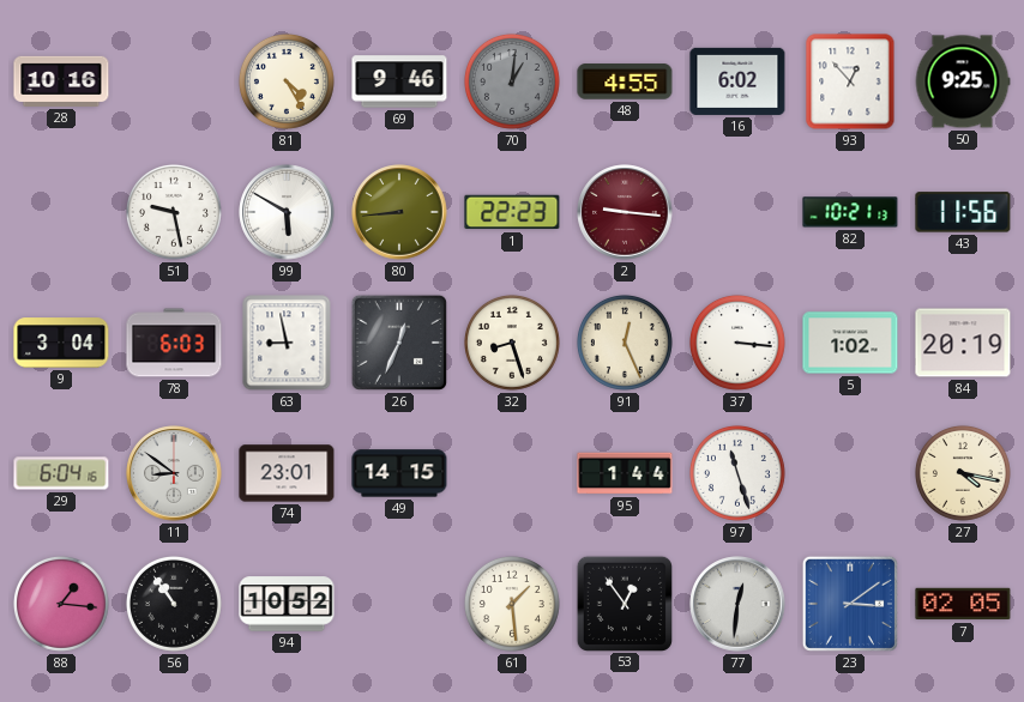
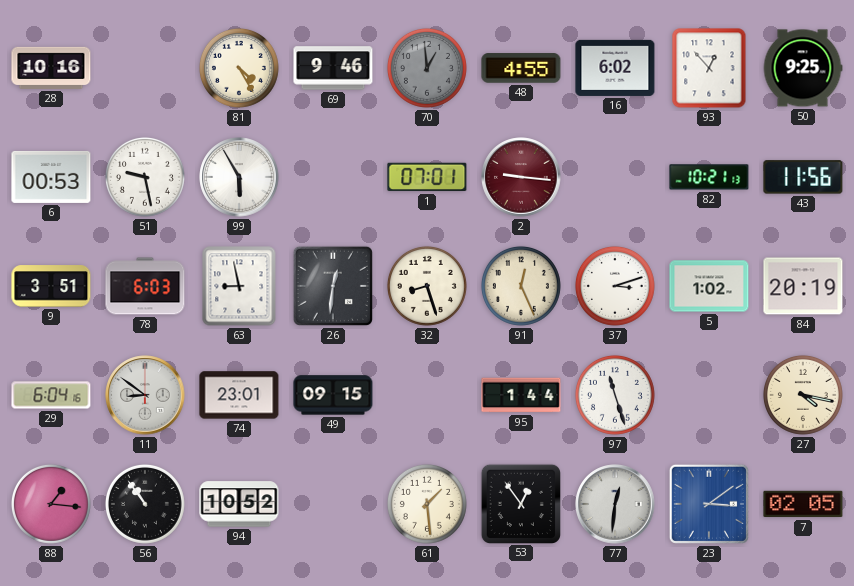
70: 1:01 -> 12:59
6: none -> 00:53
99: 5:50 -> 5:55
80: 8:44 -> none
1: 22:23 -> 07:01
9: 3:04 -> 3:51
26: 12:34 -> 12:31
37: 3:16 -> 3:12
49: 14:15 -> 09:15
